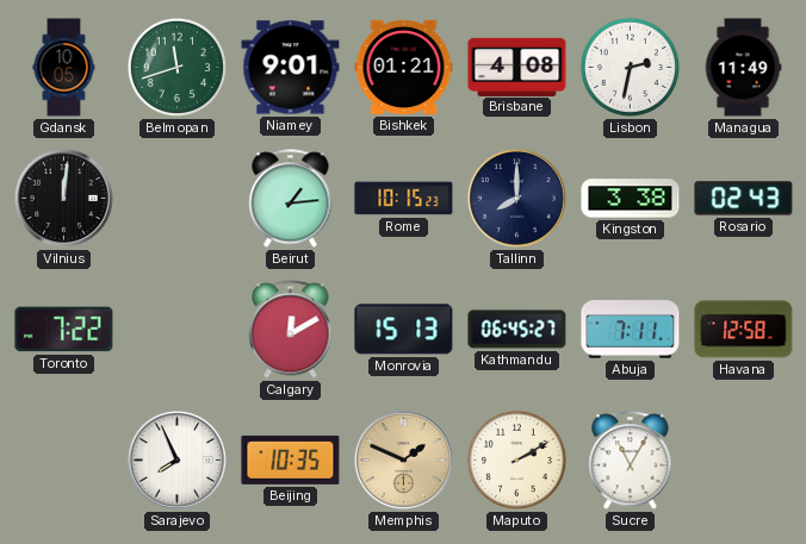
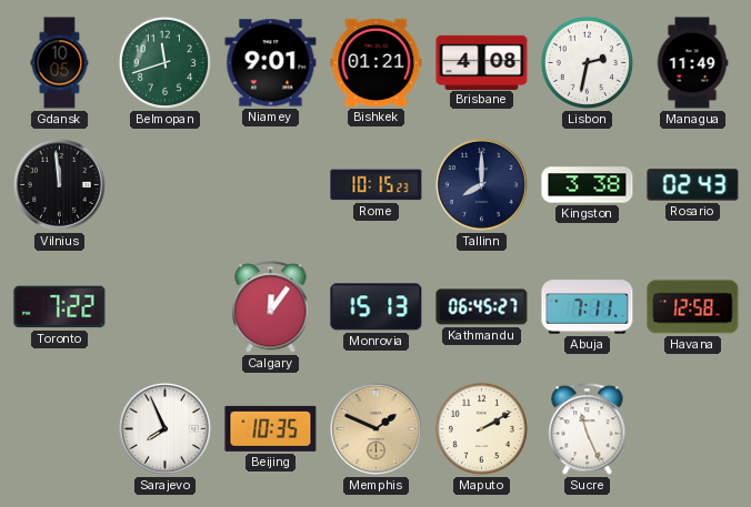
Vilnius: 12:01 -> 11:59
Beirut: 1:14 -> none
Calgary: 12:10 -> 12:06
Sucre: 11:05 -> 11:26
